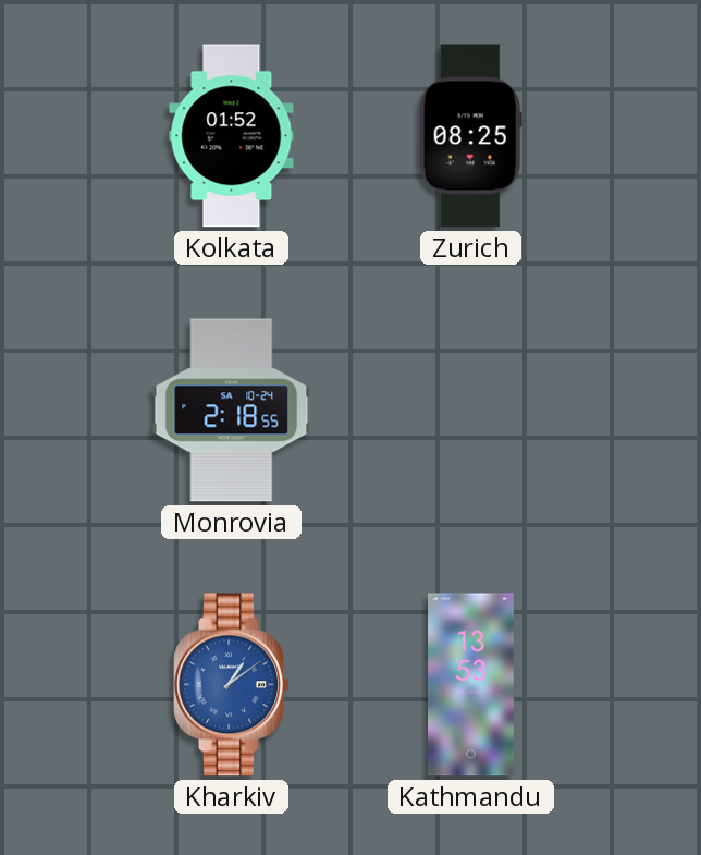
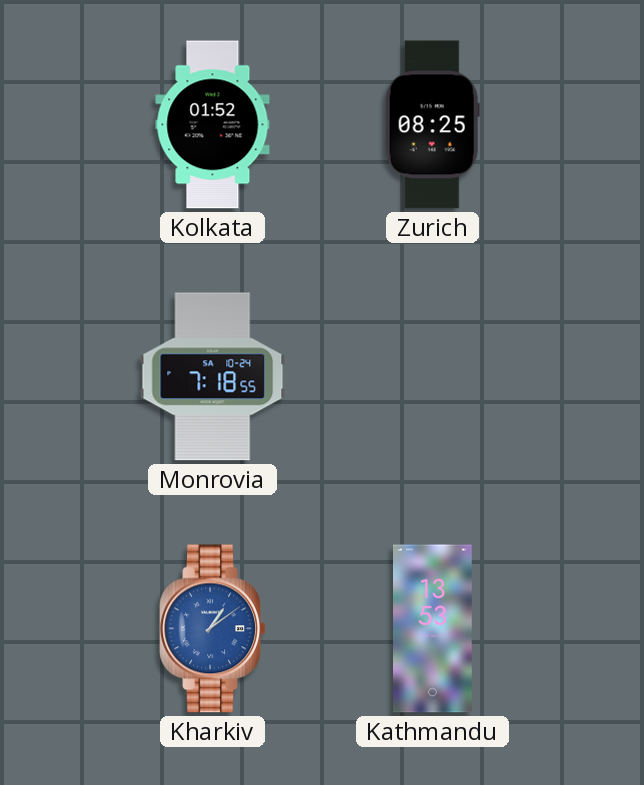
Monrovia: 2:18 -> 7:18
